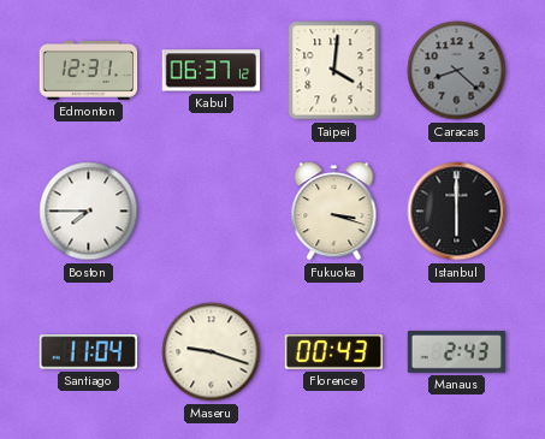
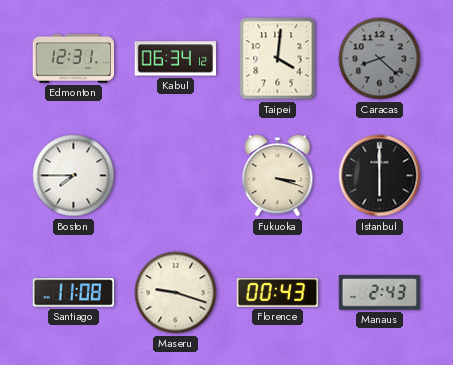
Kabul: 06:37 -> 06:34
Santiago: 11:04 -> 11:08
